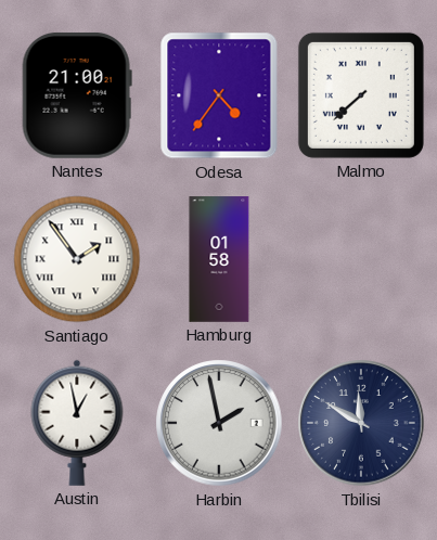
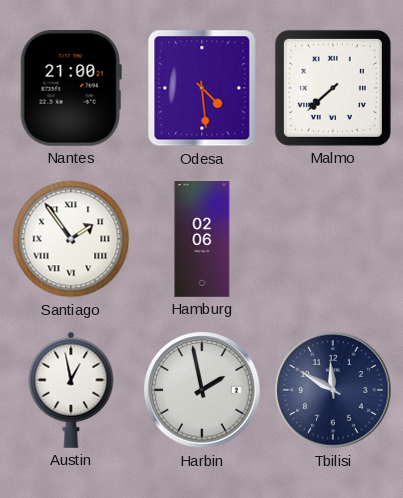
Odesa: 4:36 -> 4:29
Hamburg: 01:58 -> 02:06
